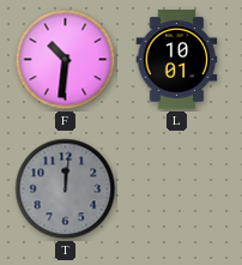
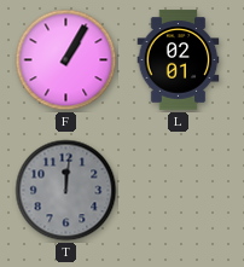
F: 10:31 -> 1:05
L: 10:01 -> 02:01
